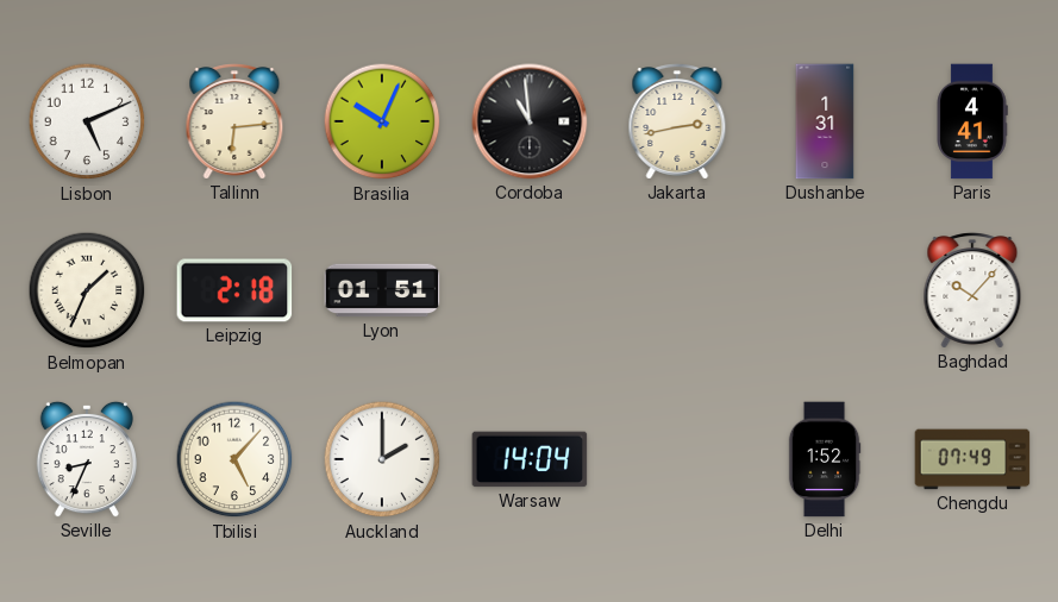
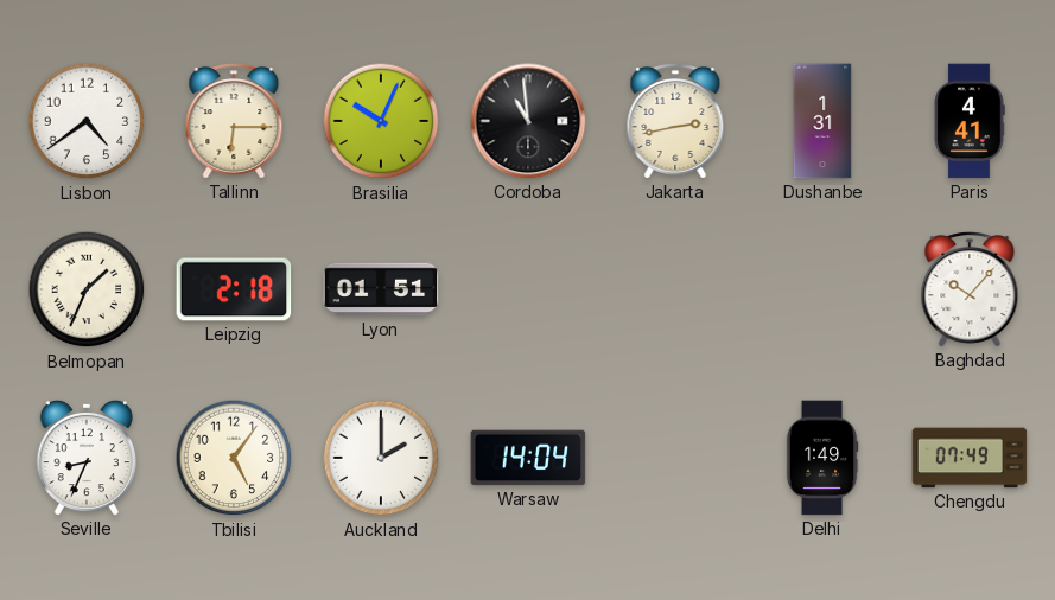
Lisbon: 5:11 -> 4:39
Tallinn: 6:14 -> 6:15
Tbilisi: 5:07 -> 5:06
Delhi: 1:52 -> 1:49
